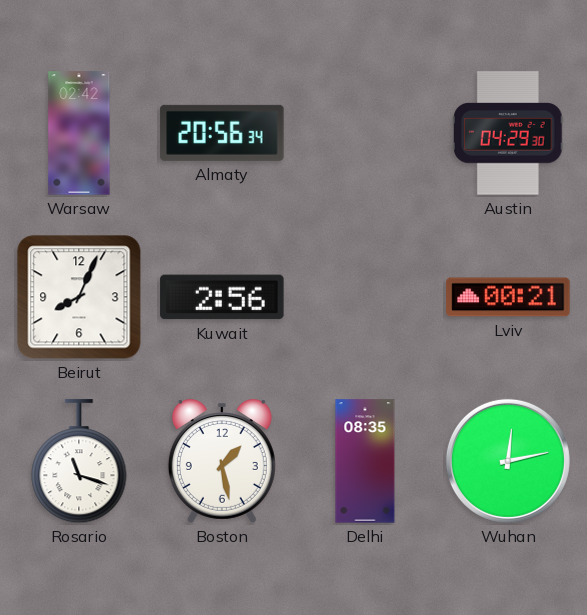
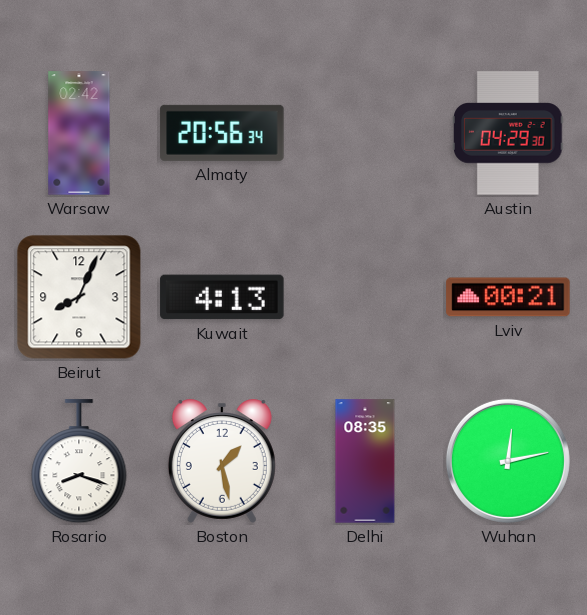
Kuwait: 2:56 -> 4:13
Rosario: 11:18 -> 8:18
